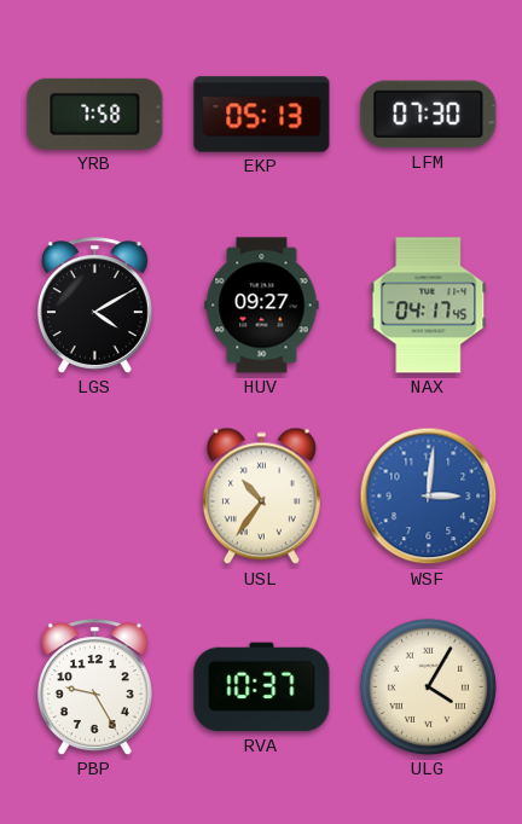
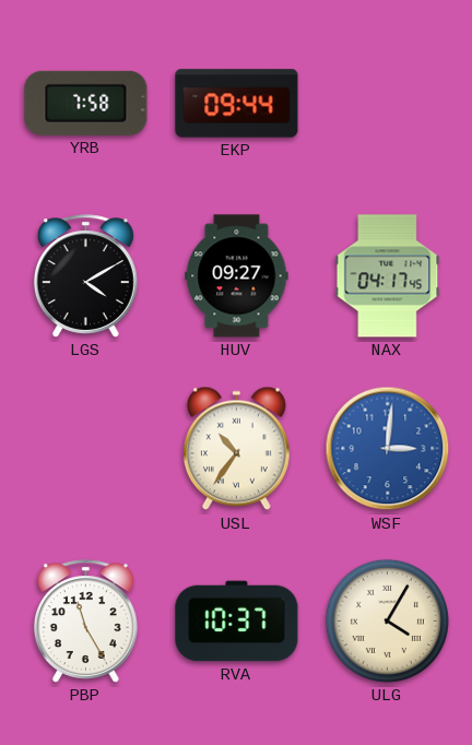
EKP: 05:13 -> 09:44
LFM: 07:30 -> none
PBP: 9:25 -> 11:25
